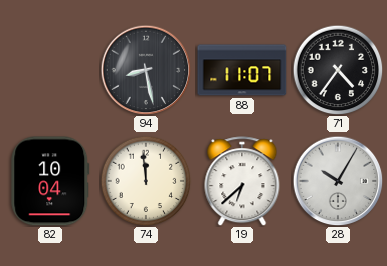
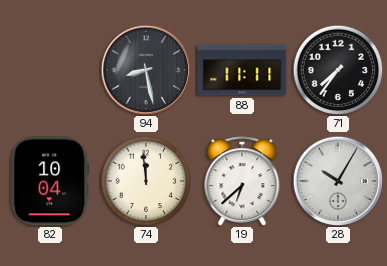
88: 11:07 -> 11:11
71: 4:36 -> 7:36
